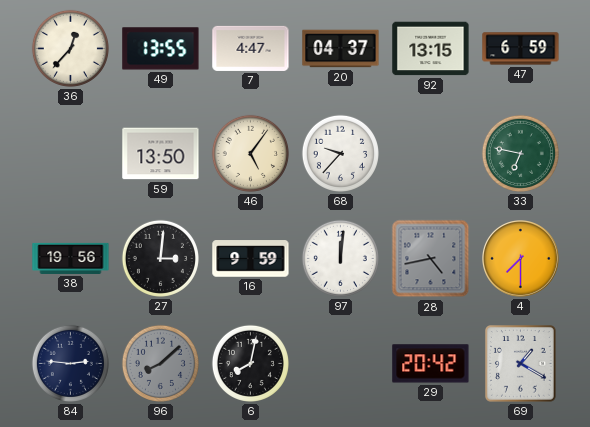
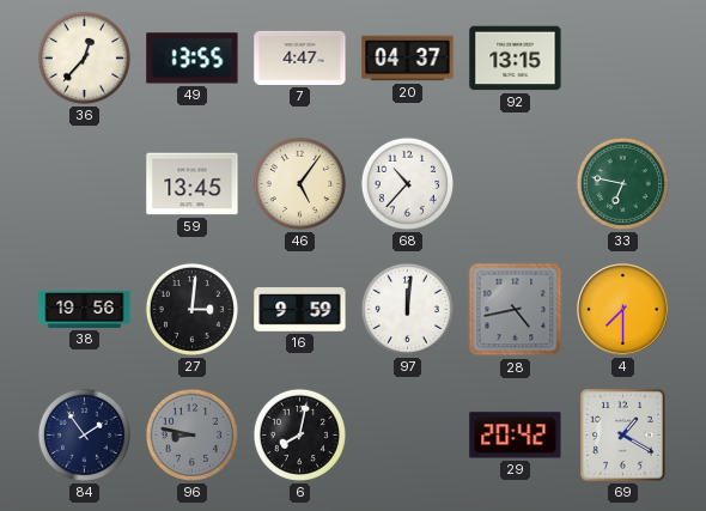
47: 6:59 -> none
59: 13:50 -> 13:45
68: 9:37 -> 10:37
84: 2:46 -> 1:54
96: 8:08 -> 8:47
